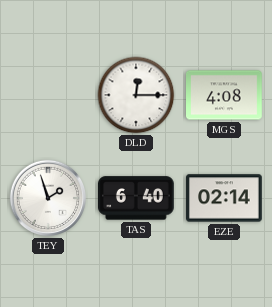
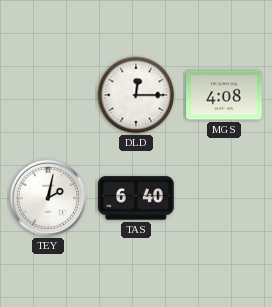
TEY: 1:57 -> 2:02
EZE: 02:14 -> none
